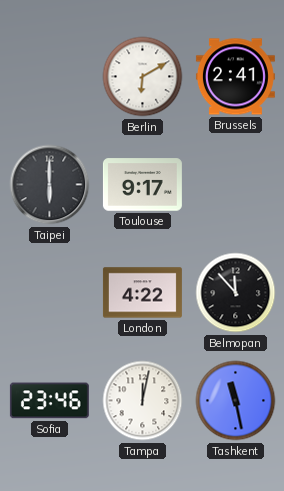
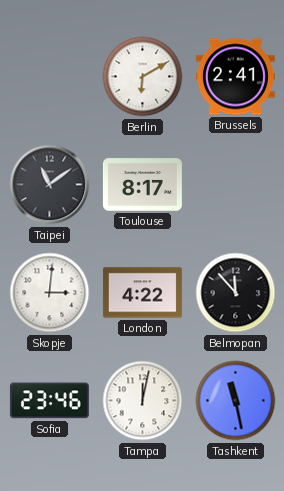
Taipei: 6:00 -> 11:09
Toulouse: 9:17 -> 8:17
Skopje: none -> 3:01
